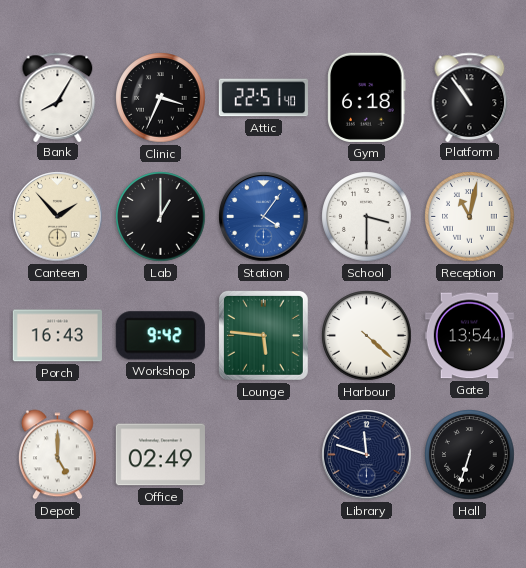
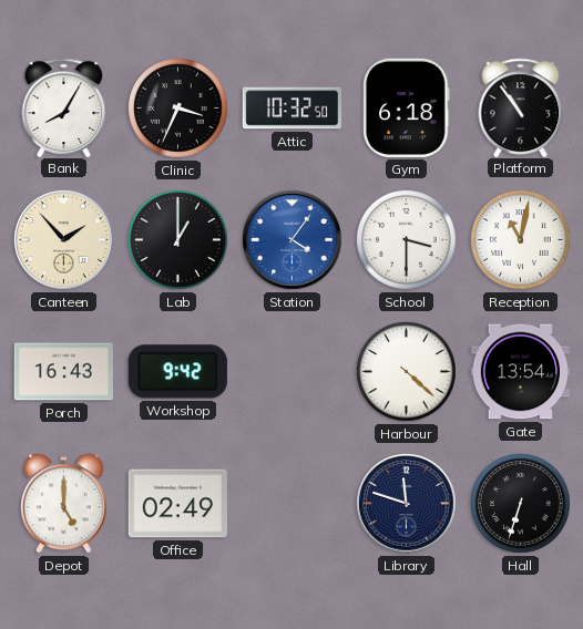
Attic: 22:51 -> 10:32
Lounge: 5:46 -> none
